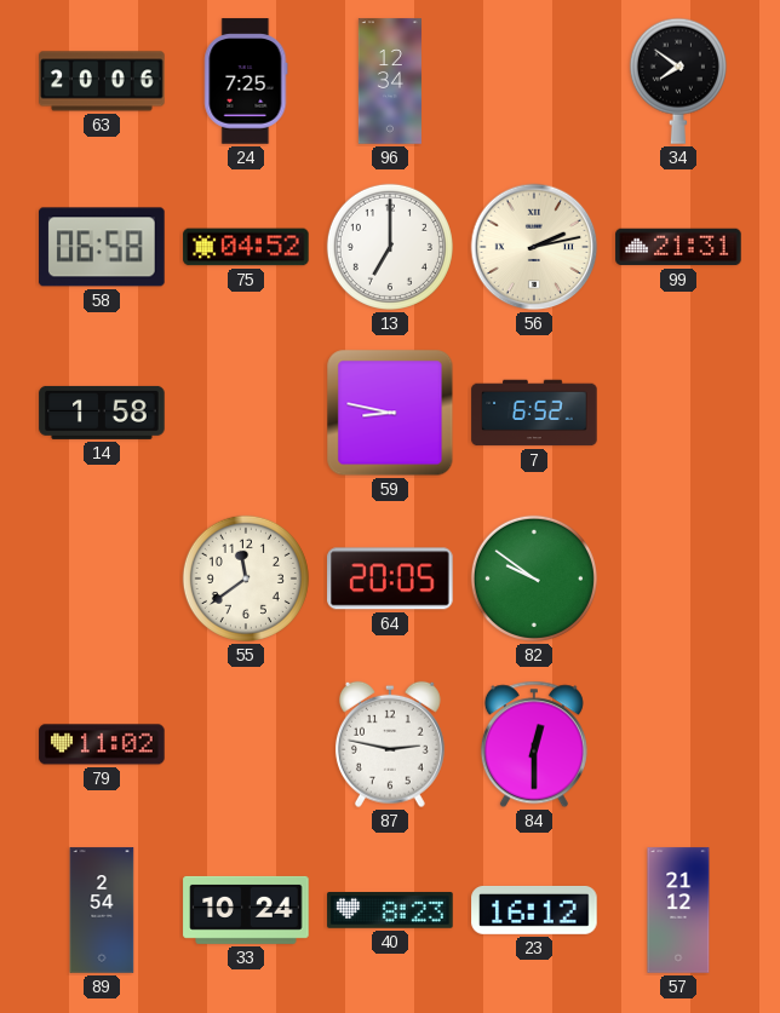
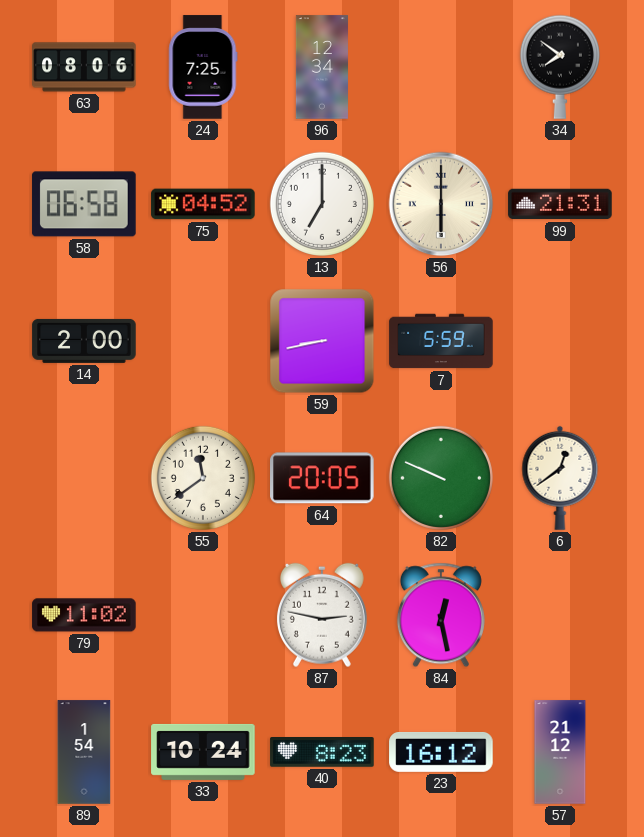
63: 20:06 -> 08:06
56: 2:13 -> 6:00
14: 1:58 -> 2:00
59: 8:47 -> 8:43
7: 6:52 -> 5:59
82: 9:51 -> 9:49
6: none -> 12:39
84: 12:30 -> 12:28
89: 2:54 -> 1:54
